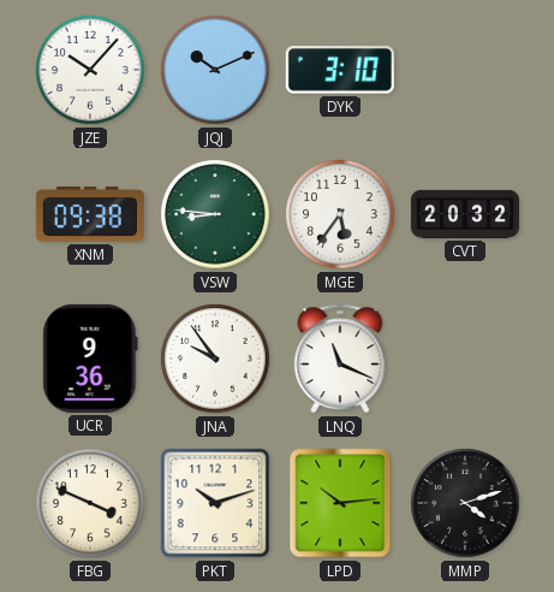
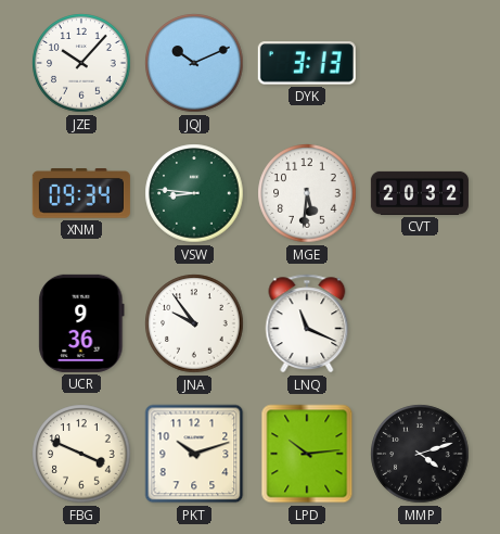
DYK: 3:10 -> 3:13
XNM: 09:38 -> 09:34
MGE: 5:36 -> 5:31
